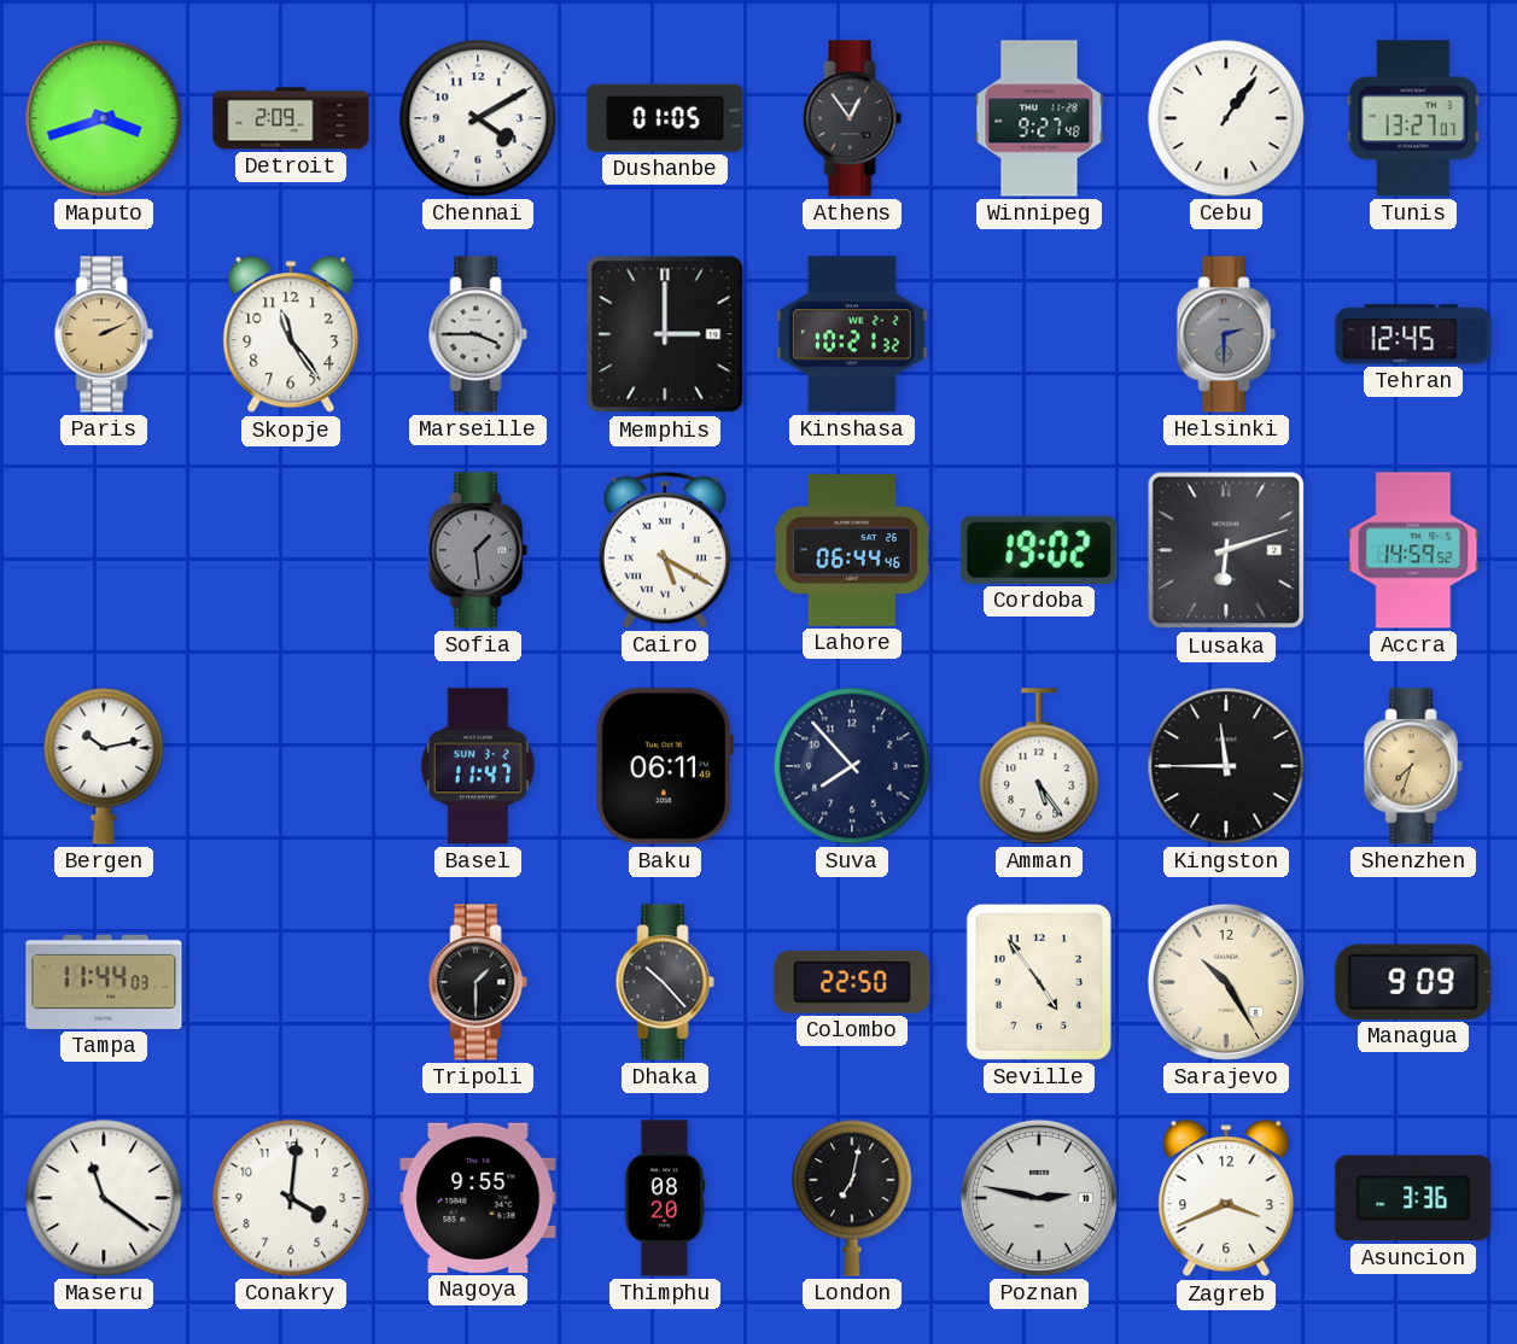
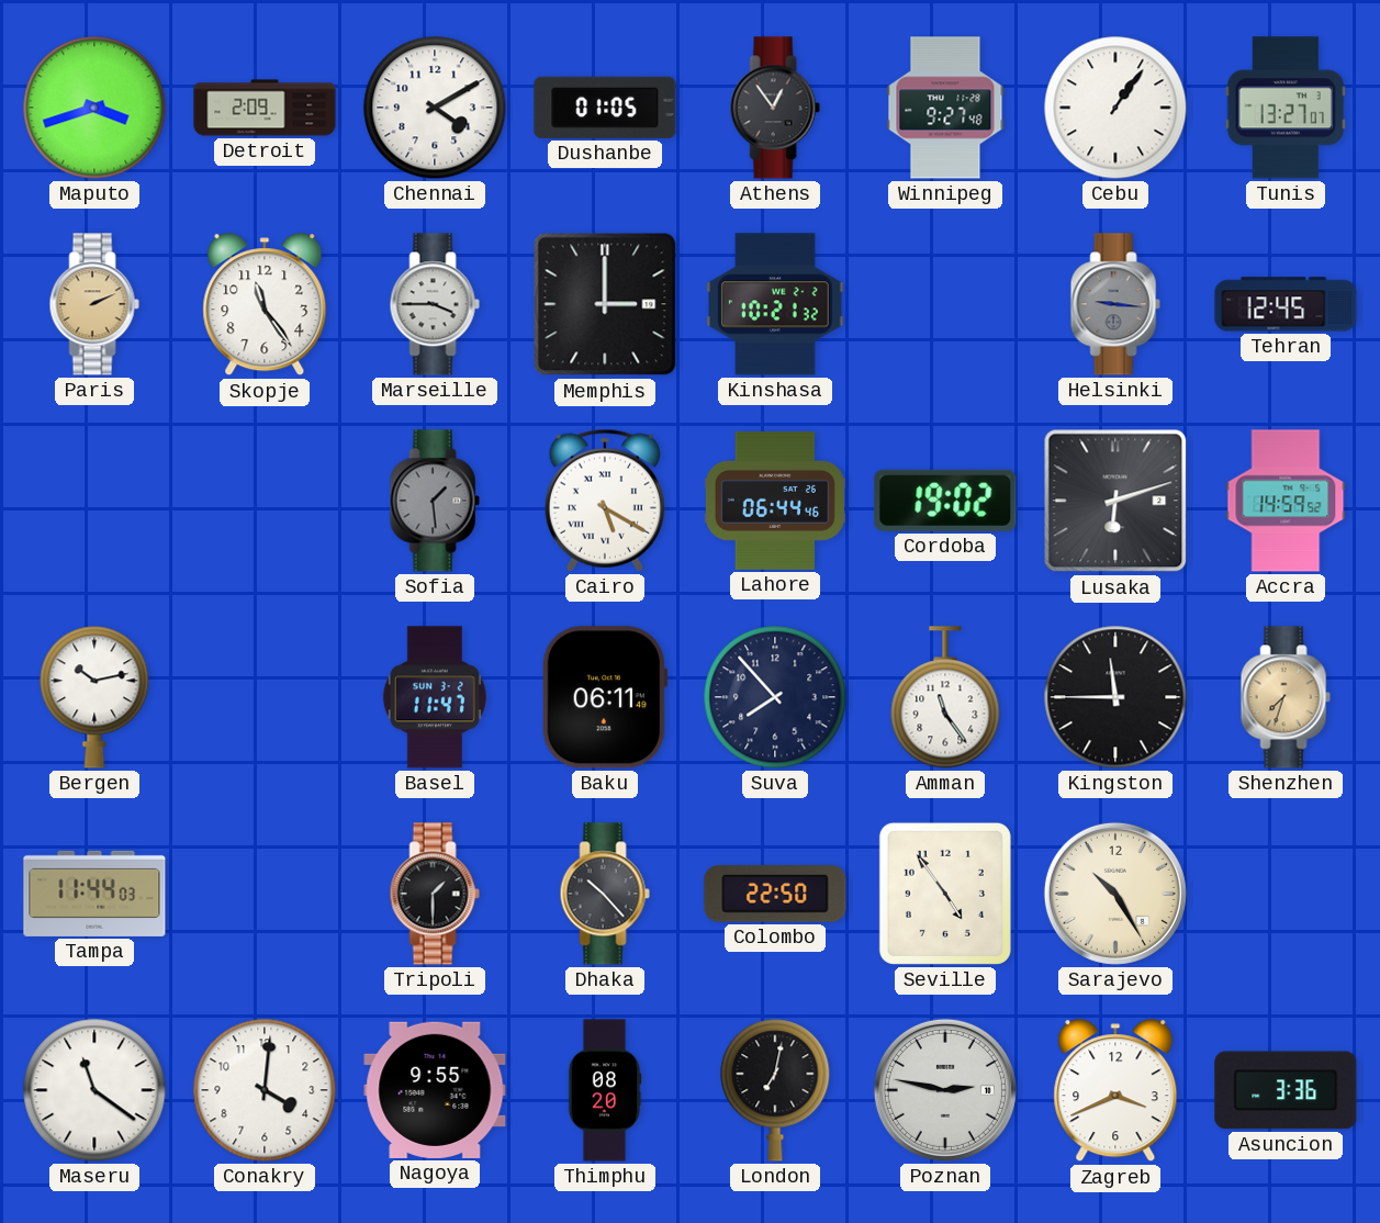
Helsinki: 2:30 -> 9:16
Amman: 5:24 -> 11:24
Managua: 9:09 -> none
